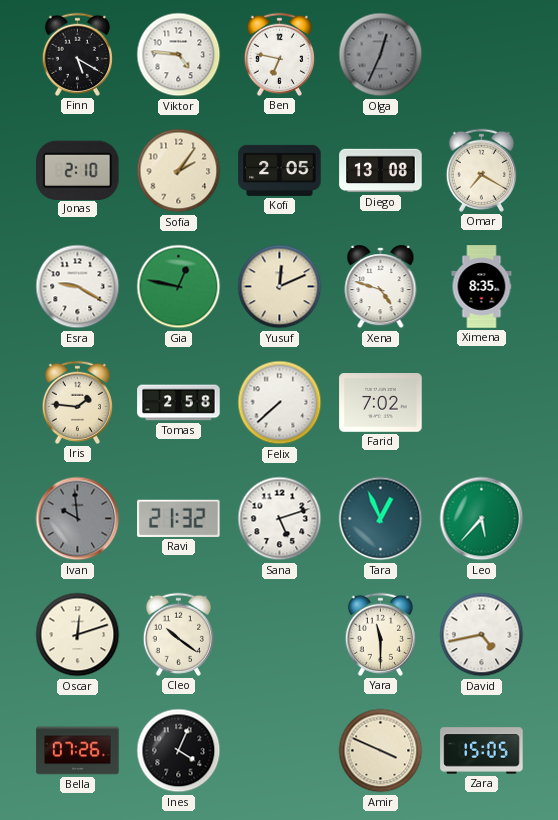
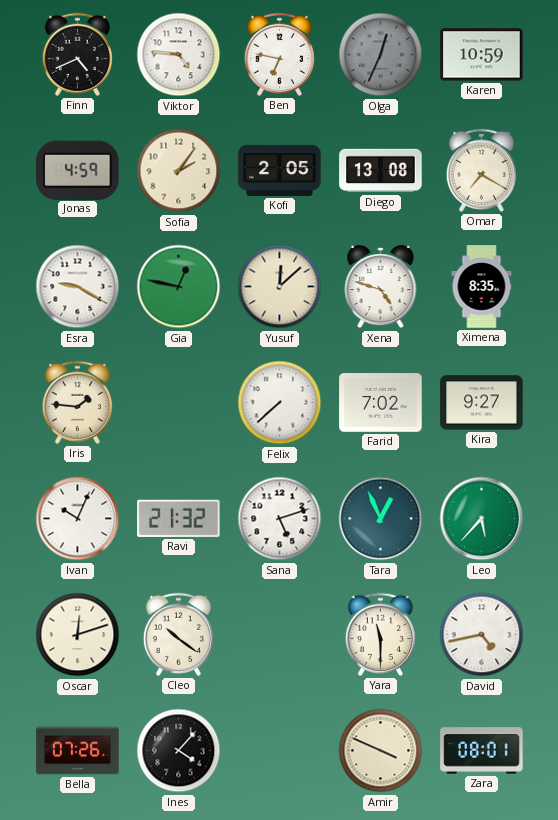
Finn: 5:20 -> 4:41
Karen: none -> 10:59
Jonas: 2:10 -> 4:59
Yusuf: 12:11 -> 12:08
Tomas: 2:58 -> none
Kira: none -> 9:27
Ivan: 9:59 -> 10:04
Ivan dial: grey -> white
Ines: 4:04 -> 4:07
Zara: 15:05 -> 08:01
